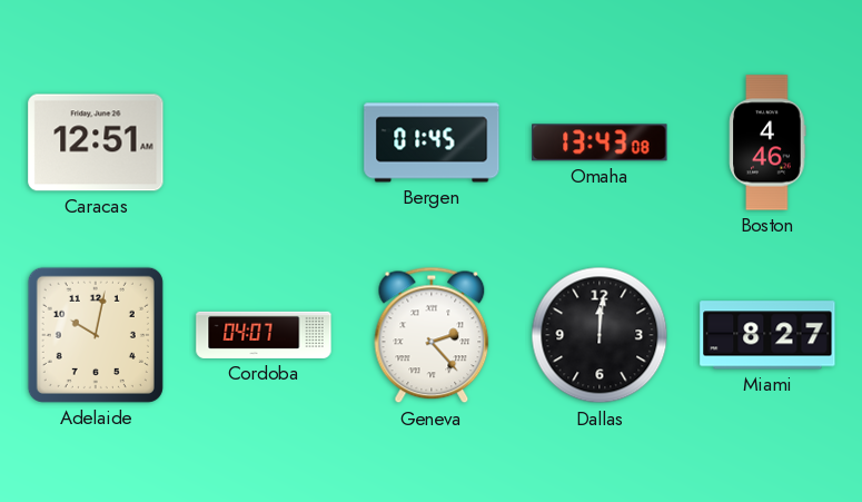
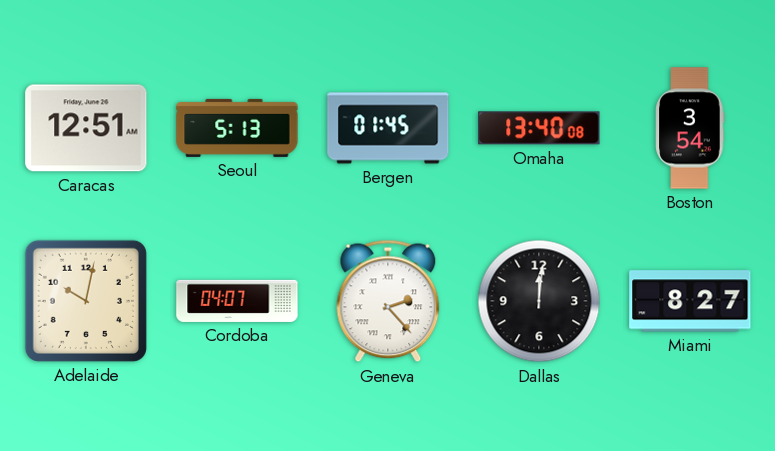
Seoul: none -> 5:13
Omaha: 13:43 -> 13:40
Boston: 4:46 -> 3:54
